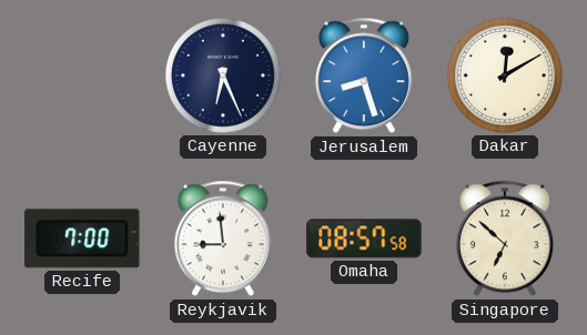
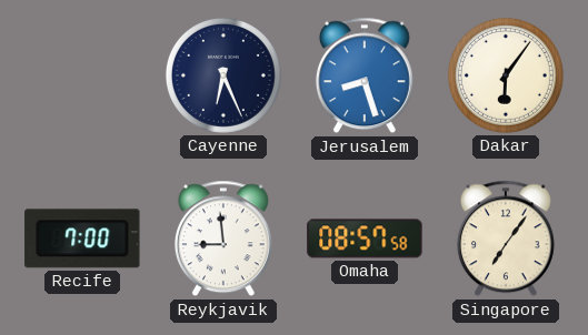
Dakar: 12:10 -> 6:06
Singapore: 6:52 -> 7:06
